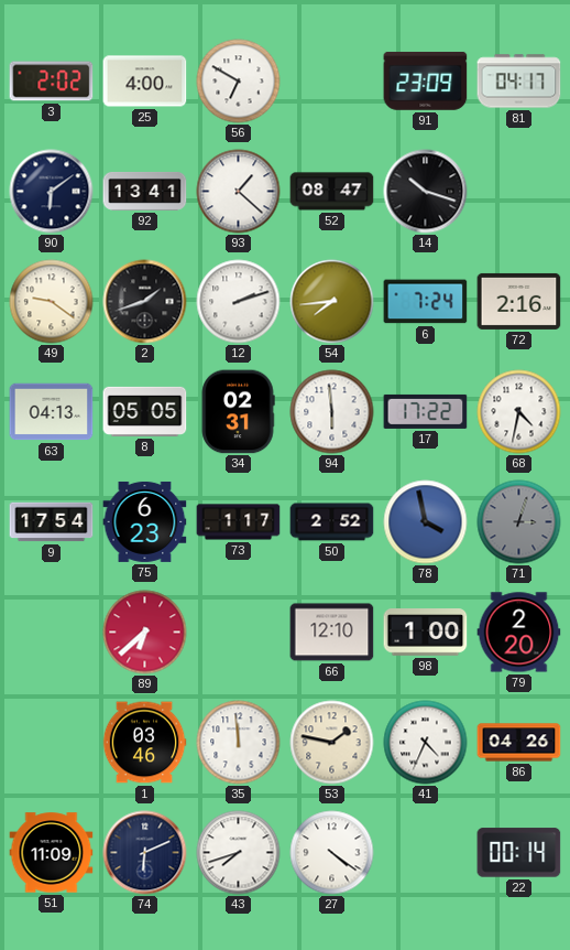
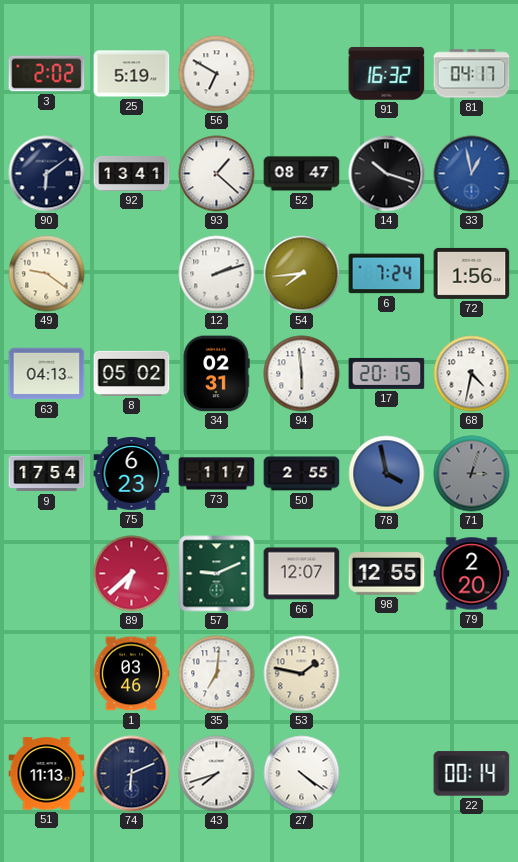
25: 4:00 -> 5:19
91: 23:09 -> 16:32
33: none -> 12:58
2: 1:42 -> none
72: 2:16 -> 1:56
8: 05:05 -> 05:02
17: 17:22 -> 20:15
50: 2:52 -> 2:55
57: none -> 9:11
66: 12:10 -> 12:07
98: 1:00 -> 12:55
35: 11:59 -> 7:01
41: 4:34 -> none
86: 04:26 -> none
51: 11:09 -> 11:13
